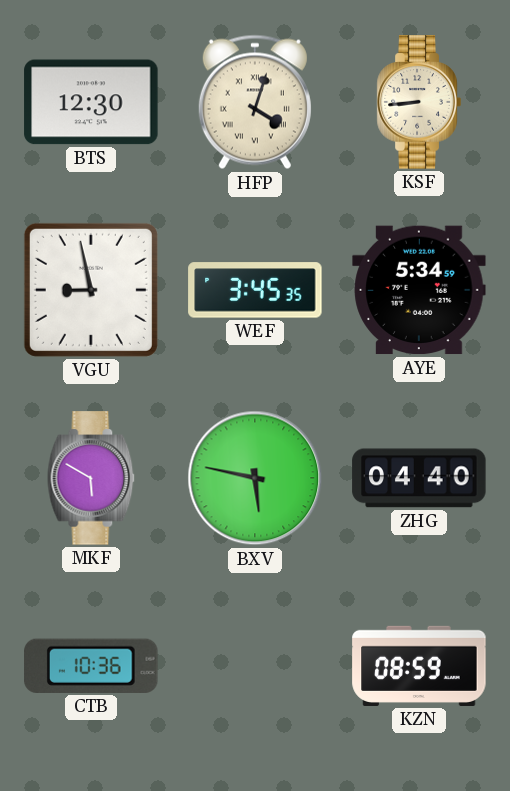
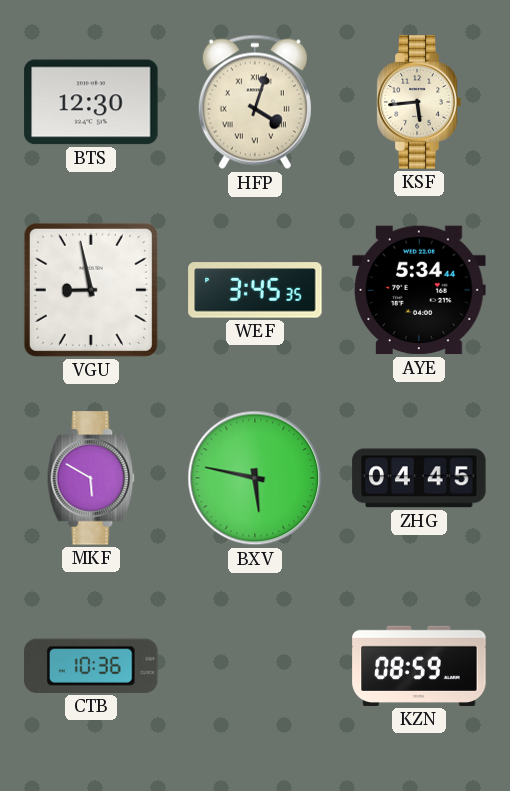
KSF: 8:44 -> 5:44
AYE: 5:34:59 -> 5:34:44
ZHG: 04:40 -> 04:45
